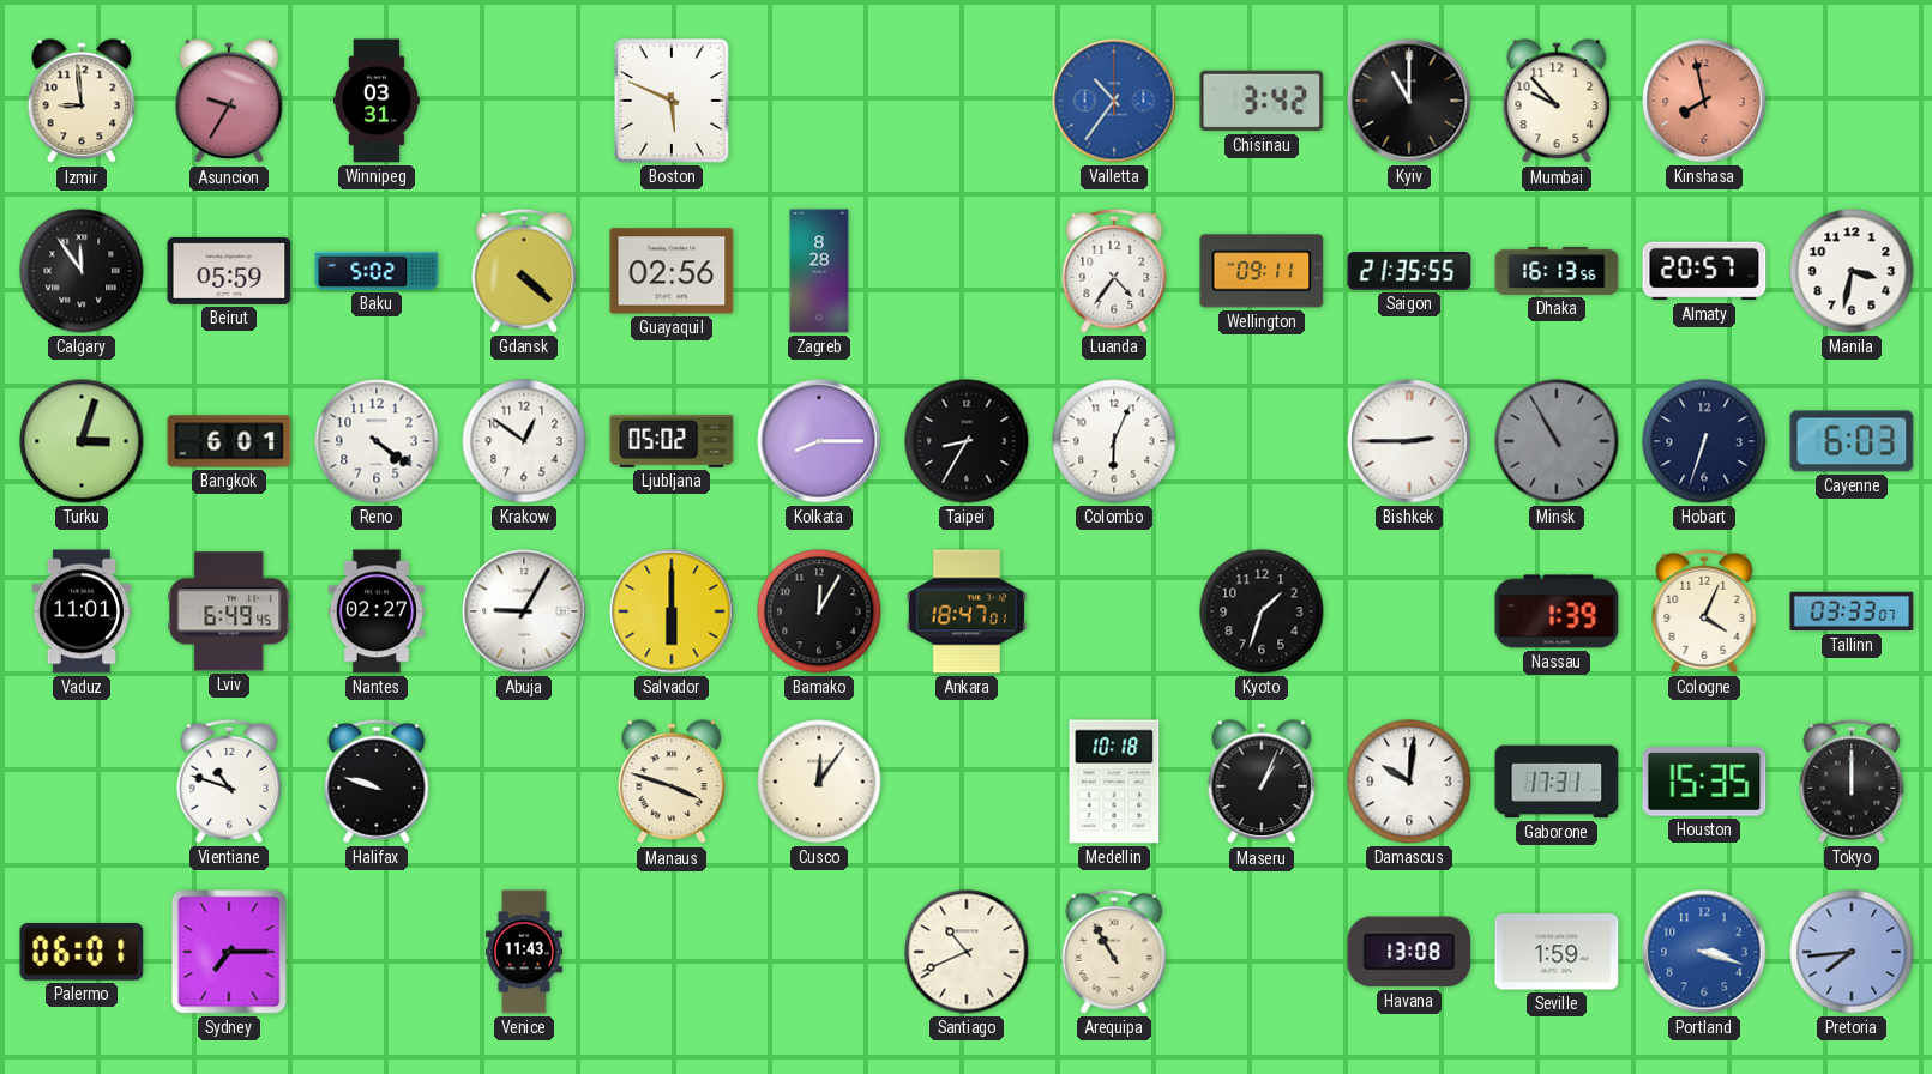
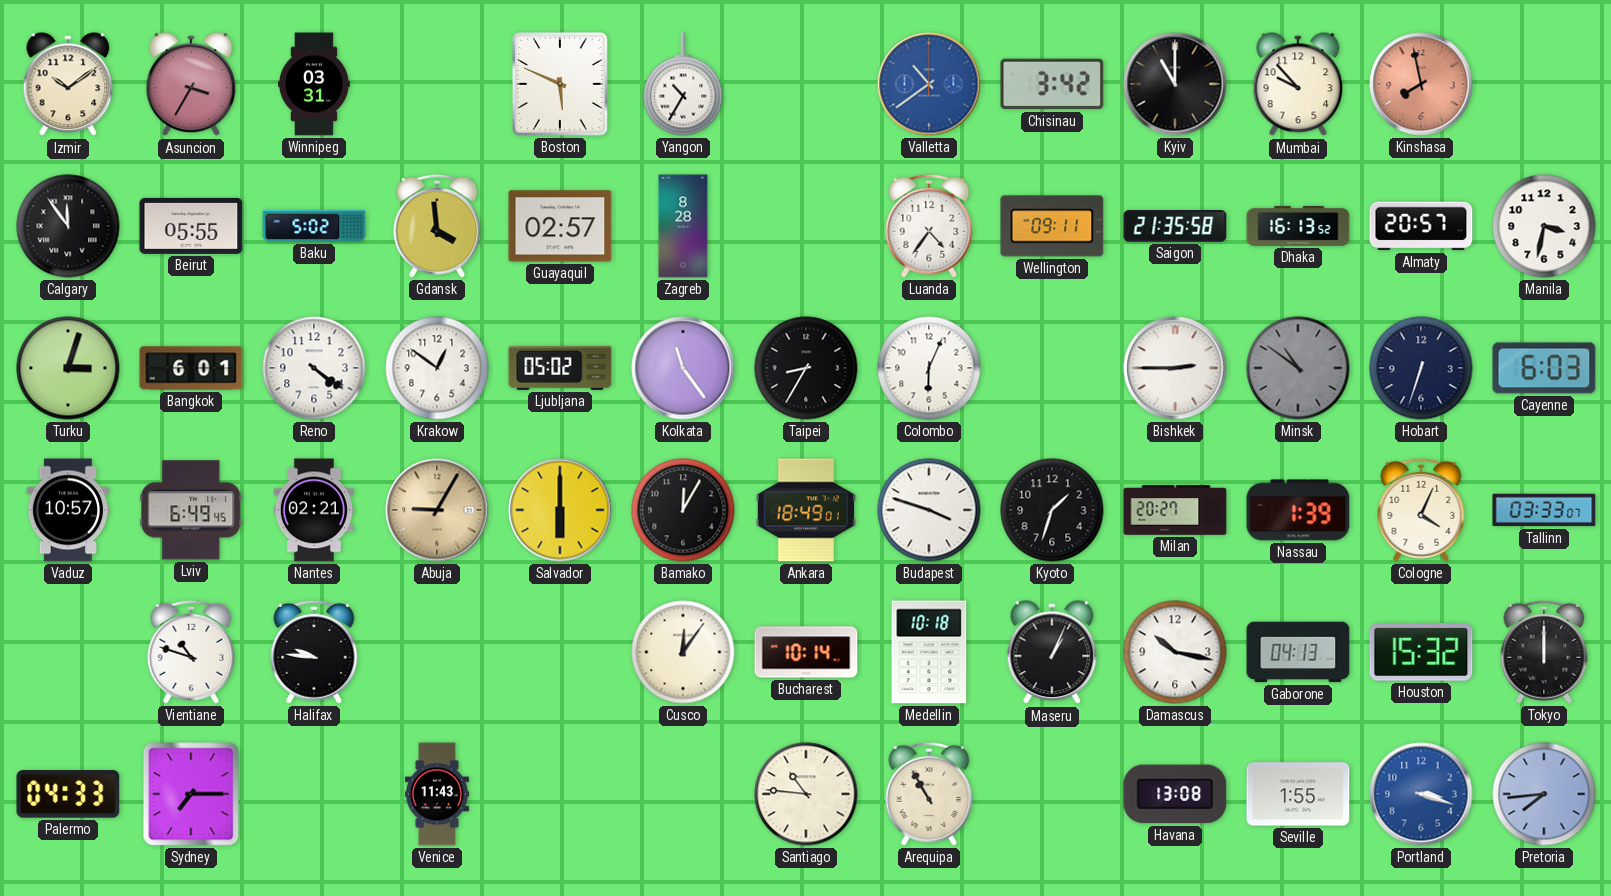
Izmir: 8:59 -> 10:09
Asuncion: 9:35 -> 3:35
Yangon: none -> 10:35
Valletta: 10:36 -> 10:39
Beirut: 05:59 -> 05:55
Gdansk: 4:22 -> 3:59
Guayaquil: 02:56 -> 02:57
Saigon: 21:35:55 -> 21:35:58
Dhaka: 16:13:56 -> 16:13:52
Kolkata: 8:15 -> 11:24
Minsk: 10:55 -> 10:51
Vaduz: 11:01 -> 10:57
Nantes: 02:27 -> 02:21
Abuja dial: white -> champagne
Ankara: 18:47 -> 18:49
Budapest: none -> 3:48
Milan: none -> 20:27
Halifax: 9:48 -> 9:46
Manaus: 3:48 -> none
Bucharest: none -> 10:14
Damascus: 10:01 -> 10:17
Gaborone: 17:31 -> 04:13
Houston: 15:35 -> 15:32
Palermo: 06:01 -> 04:33
Santiago: 10:41 -> 10:46
Seville: 1:59 -> 1:55
